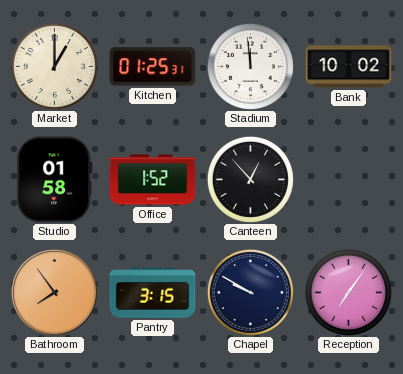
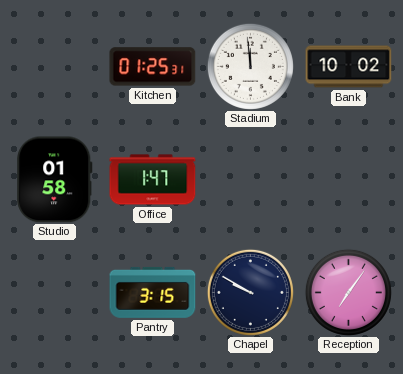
Market: 1:00 -> none
Office: 1:52 -> 1:47
Canteen: 12:53 -> none
Bathroom: 7:54 -> none
